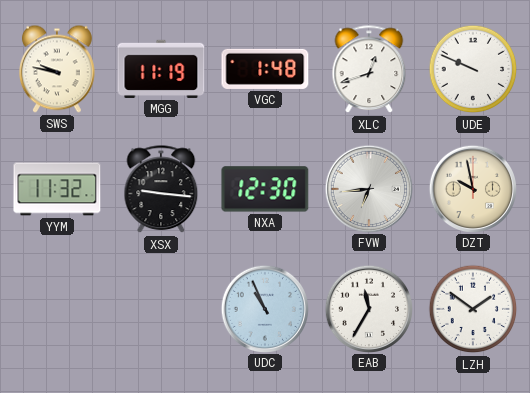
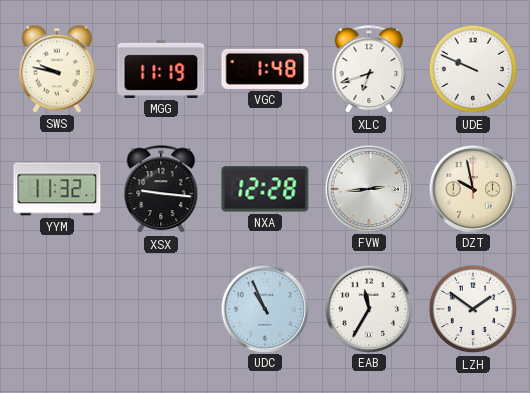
XLC: 12:42 -> 6:42
NXA: 12:30 -> 12:28
FVW: 6:44 -> 2:44
